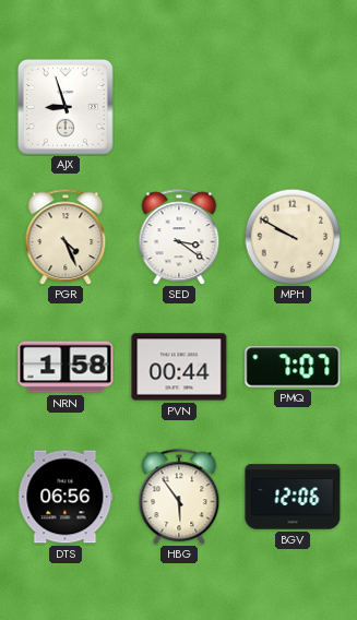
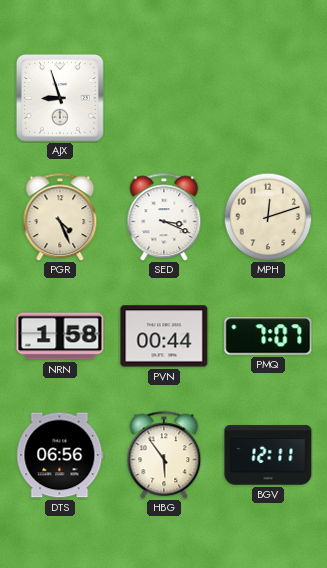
SED: 3:21 -> 3:19
MPH: 9:50 -> 12:12
BGV: 12:06 -> 12:11
